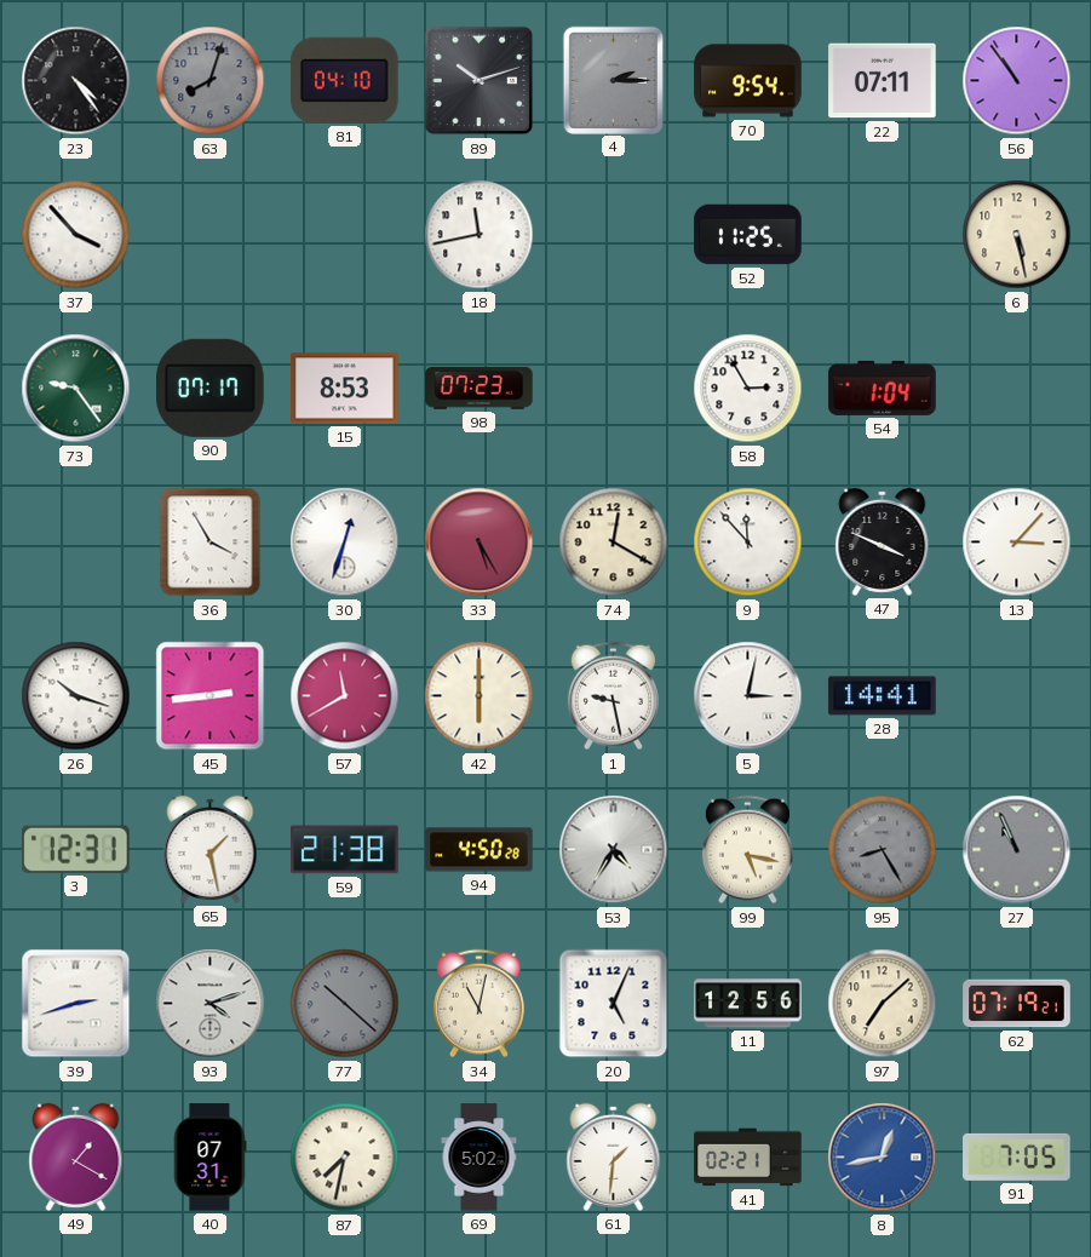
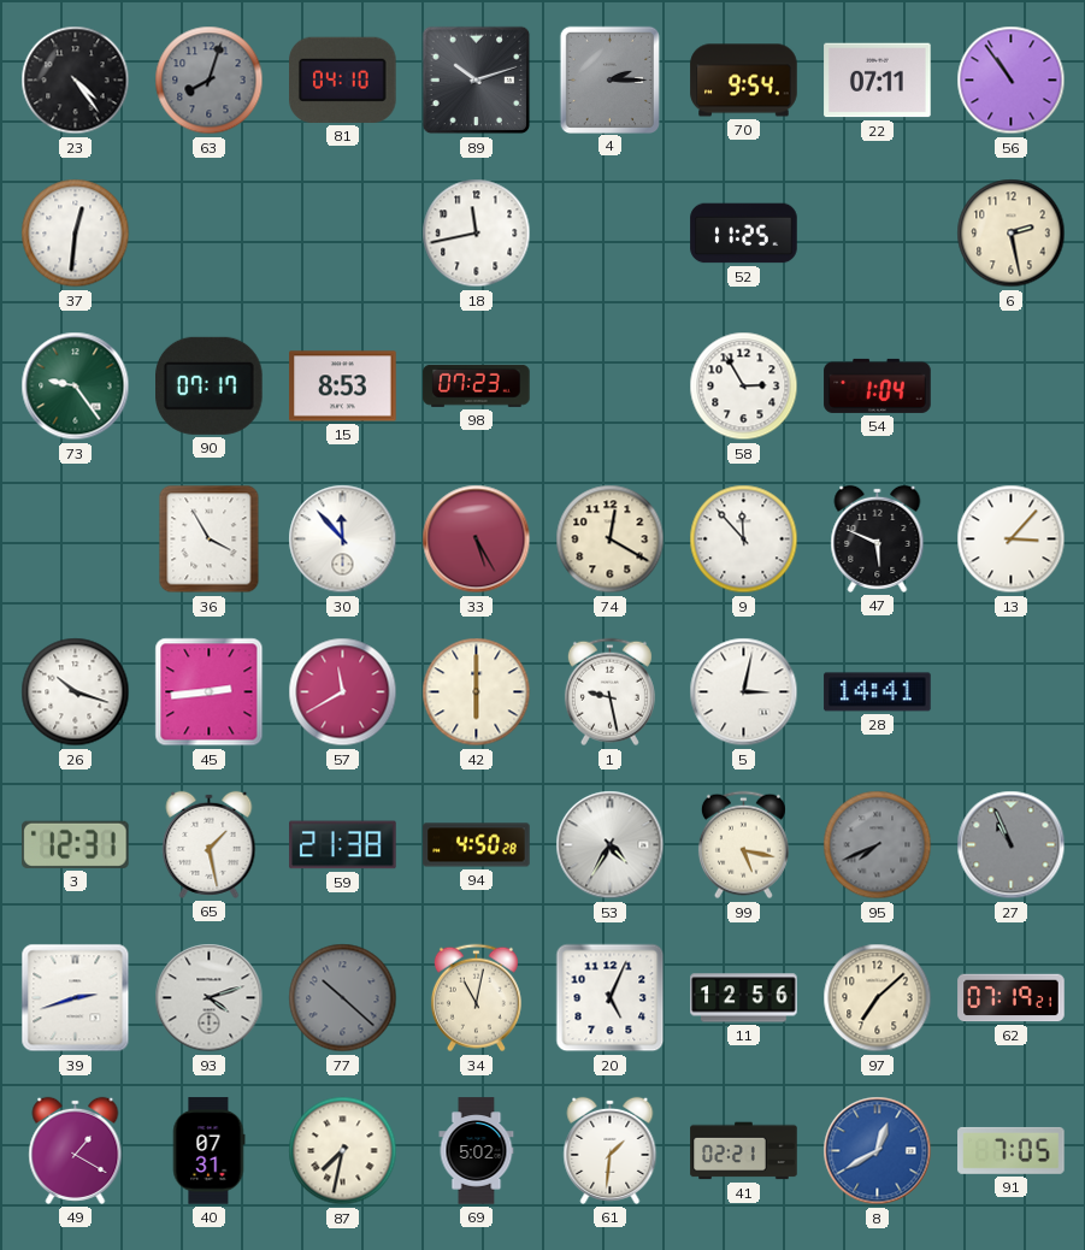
37: 3:53 -> 12:31
6: 5:28 -> 2:28
30: 12:33 -> 11:53
47: 3:49 -> 5:49
95: 8:25 -> 7:41
8: 12:43 -> 12:40
